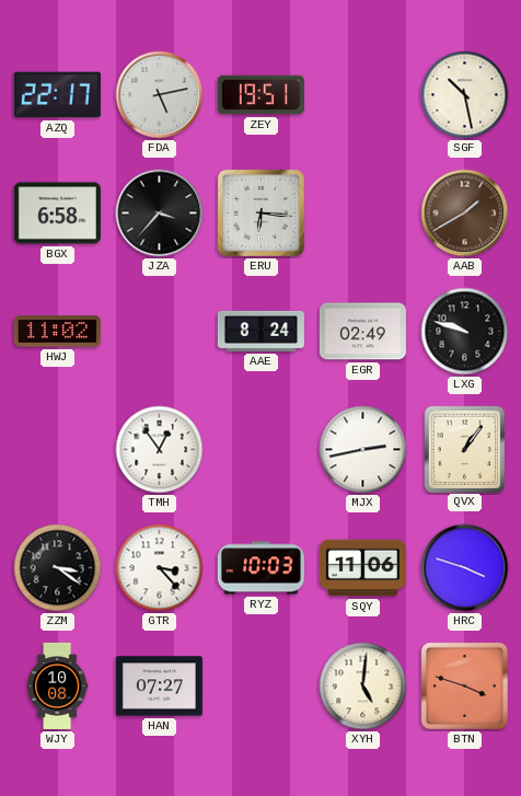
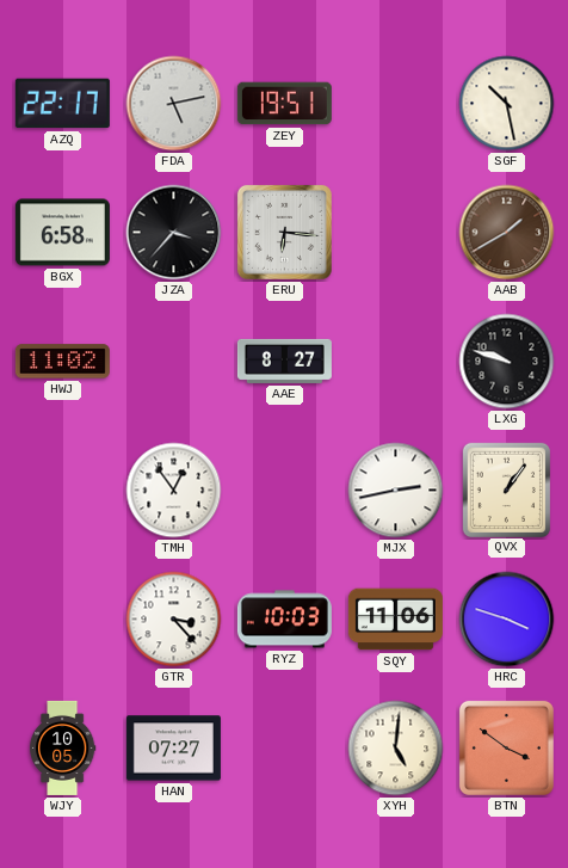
AAE: 8:24 -> 8:27
EGR: 02:49 -> none
ZZM: 3:21 -> none
WJY: 10:08 -> 10:05
BTN: 3:48 -> 3:51
